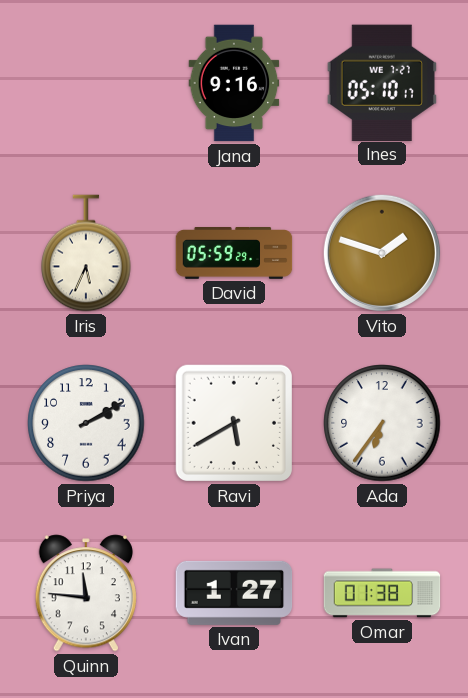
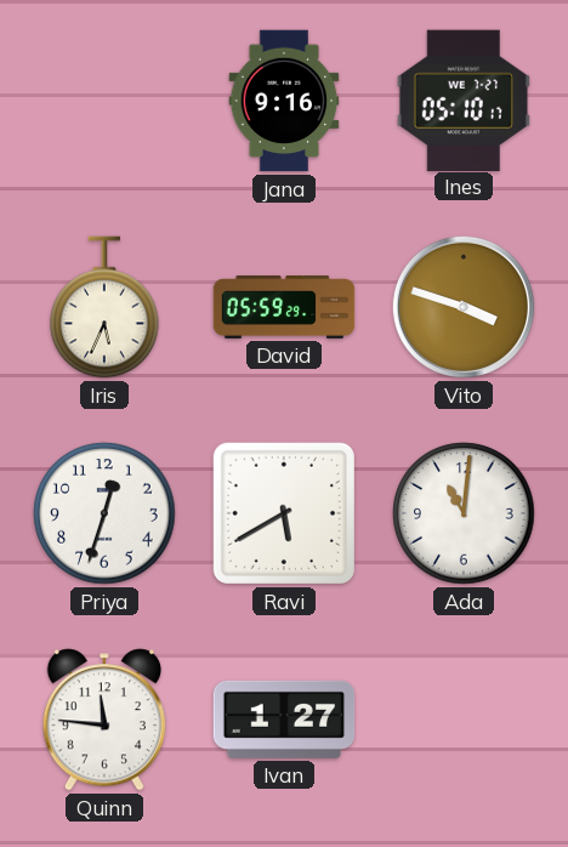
Vito: 1:48 -> 3:48
Priya: 2:10 -> 12:33
Ada: 6:36 -> 11:01
Omar: 01:38 -> none
